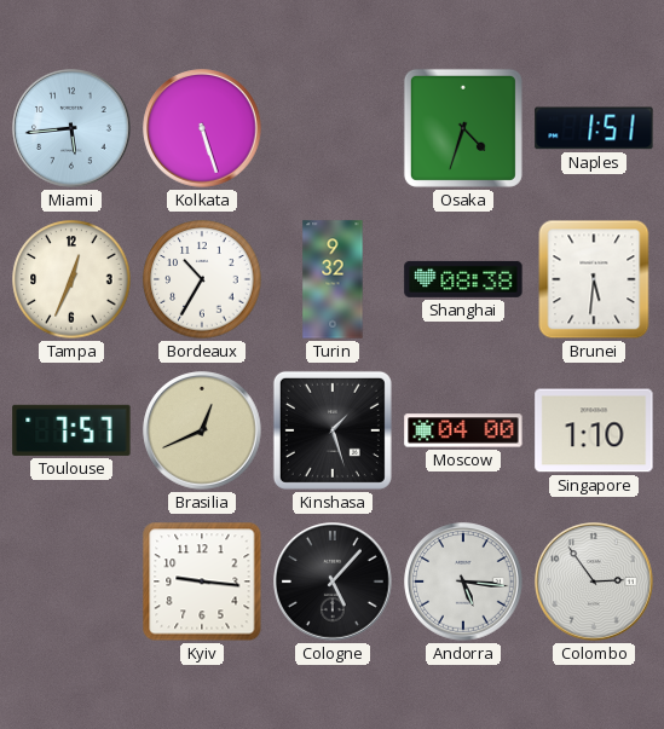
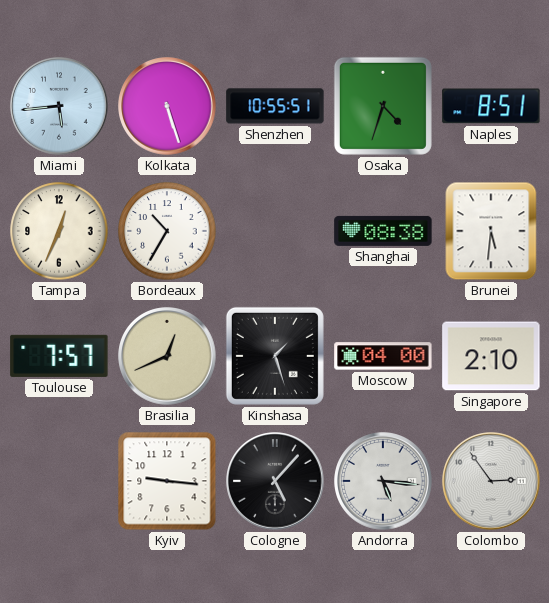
Shenzhen: none -> 10:55
Naples: 1:51 -> 8:51
Turin: 9:32 -> none
Singapore: 1:10 -> 2:10
